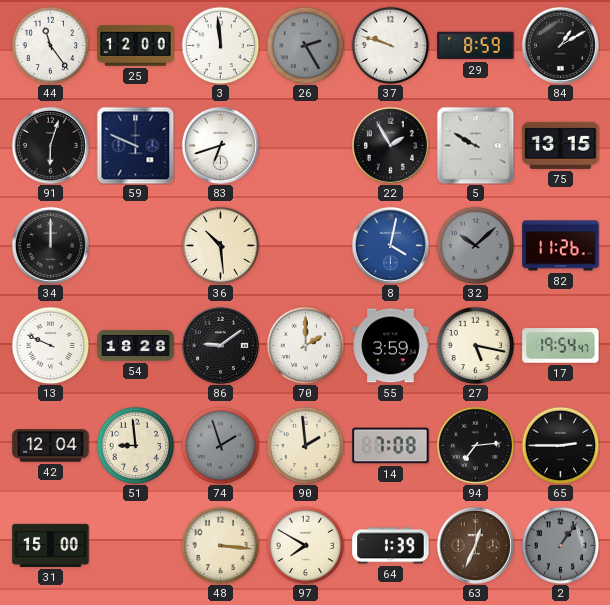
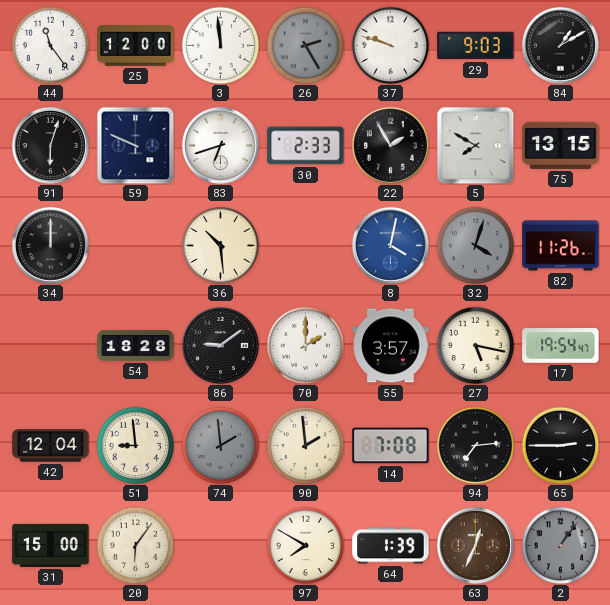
29: 8:59 -> 9:03
30: none -> 2:33
5: 9:50 -> 7:50
32: 10:08 -> 4:03
13: 9:49 -> none
55: 3:59 -> 3:57
74: 1:57 -> 1:59
20: none -> 6:06
48: 3:16 -> none
